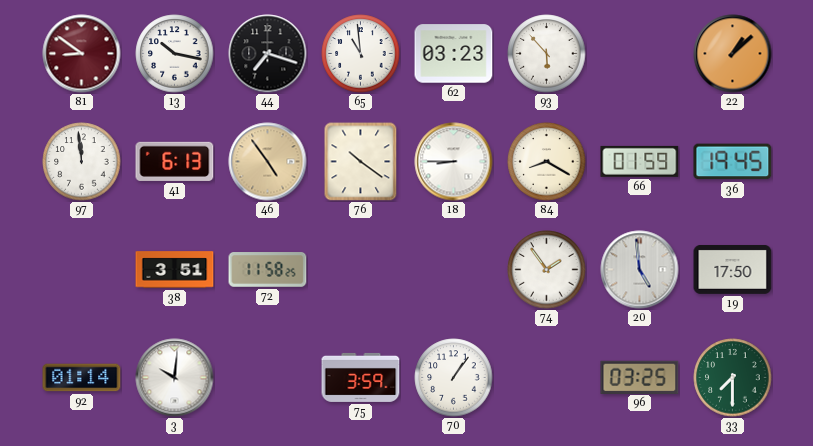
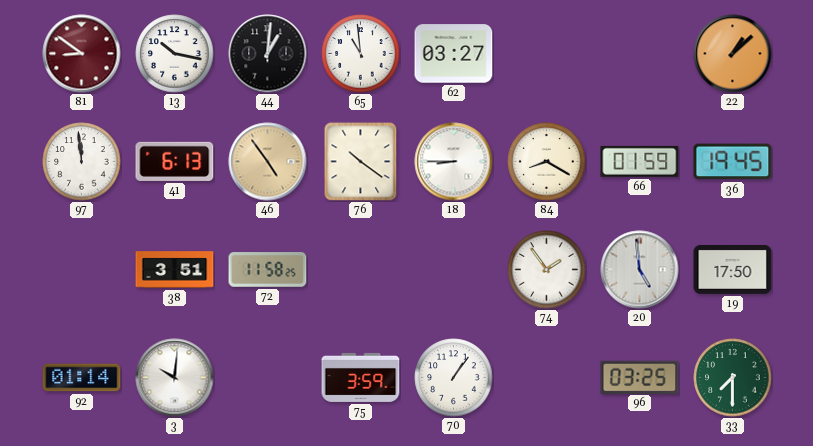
44: 7:18 -> 1:01
62: 03:23 -> 03:27
93: 5:53 -> none
